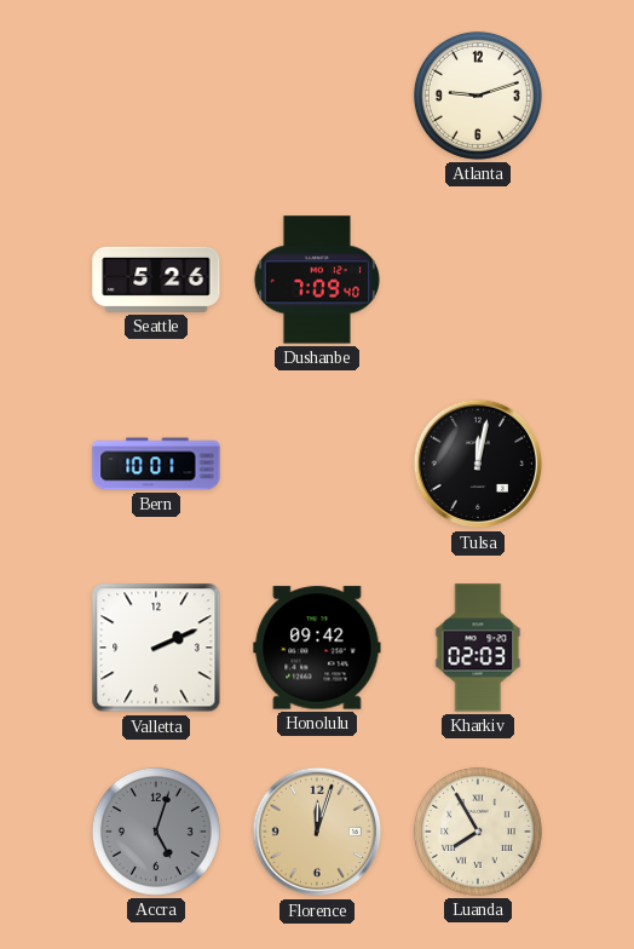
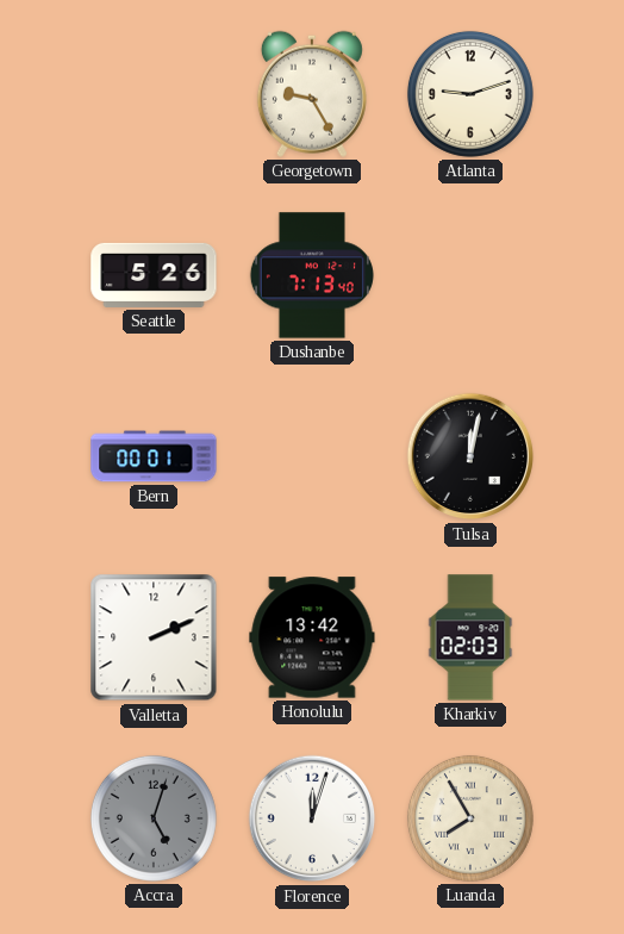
Georgetown: none -> 9:25
Dushanbe: 7:09 -> 7:13
Bern: 10:01 -> 00:01
Honolulu: 09:42 -> 13:42
Florence dial: champagne -> white
